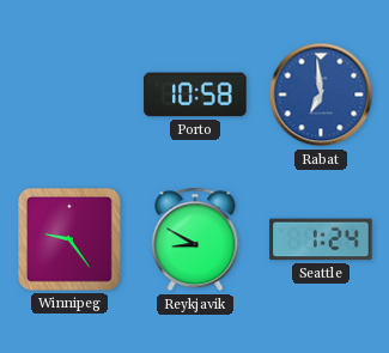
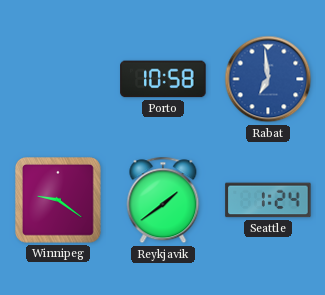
Winnipeg: 9:24 -> 9:21
Reykjavik: 8:50 -> 1:39
